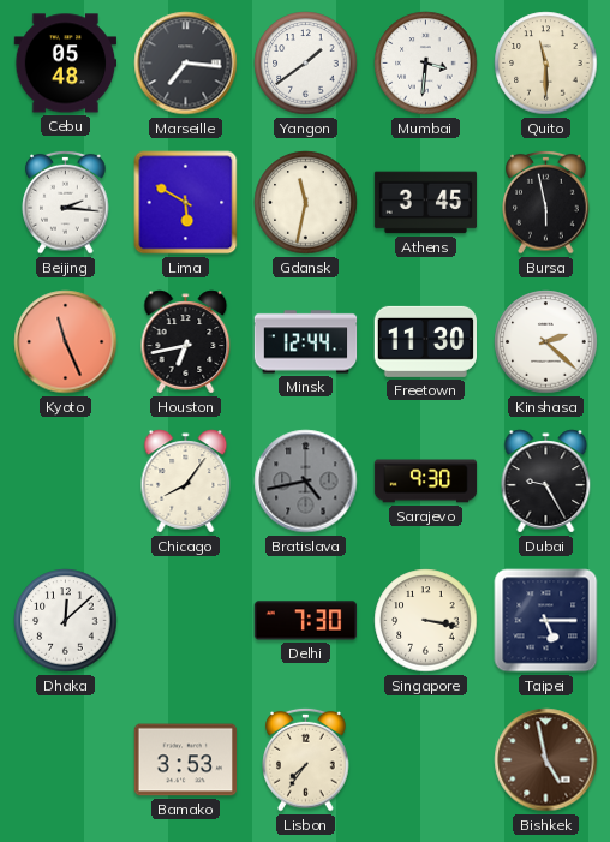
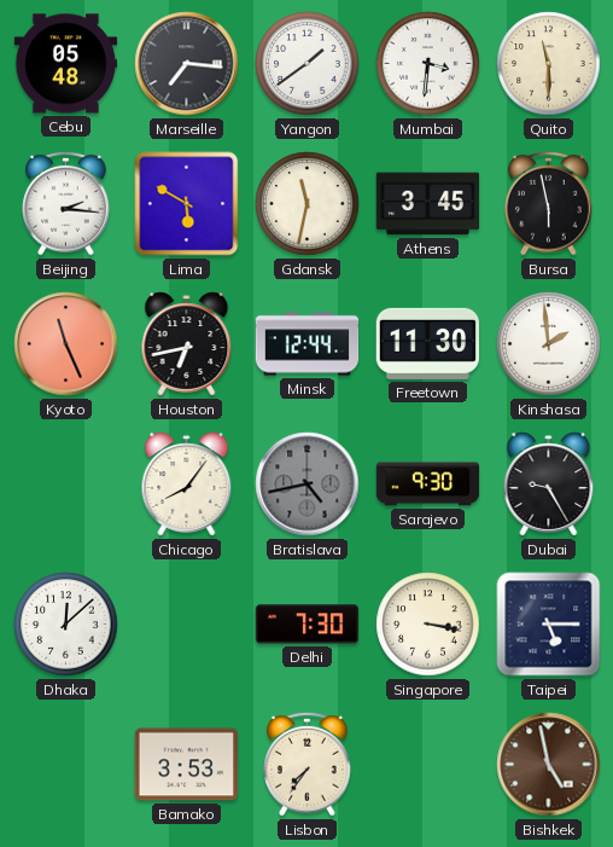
Kinshasa: 2:22 -> 1:59
